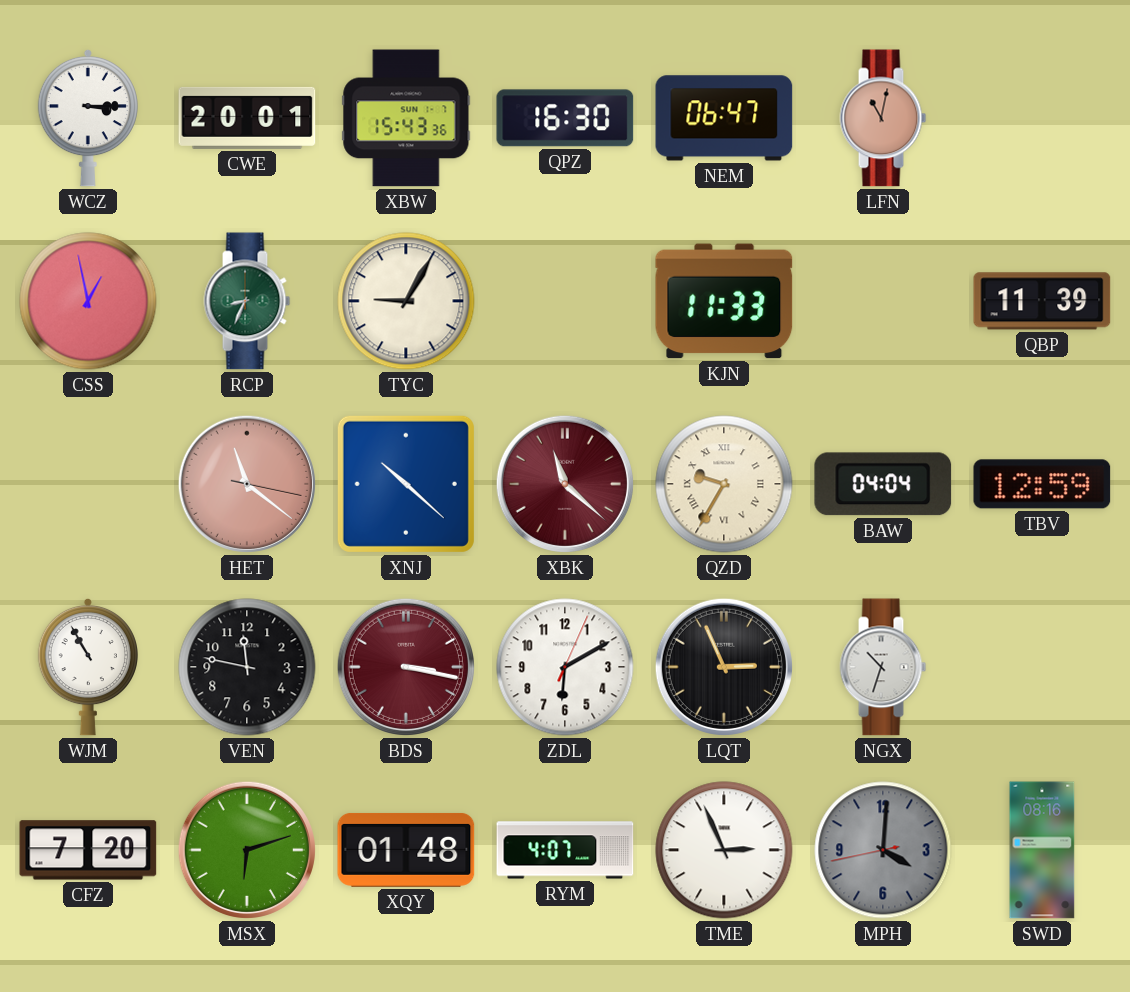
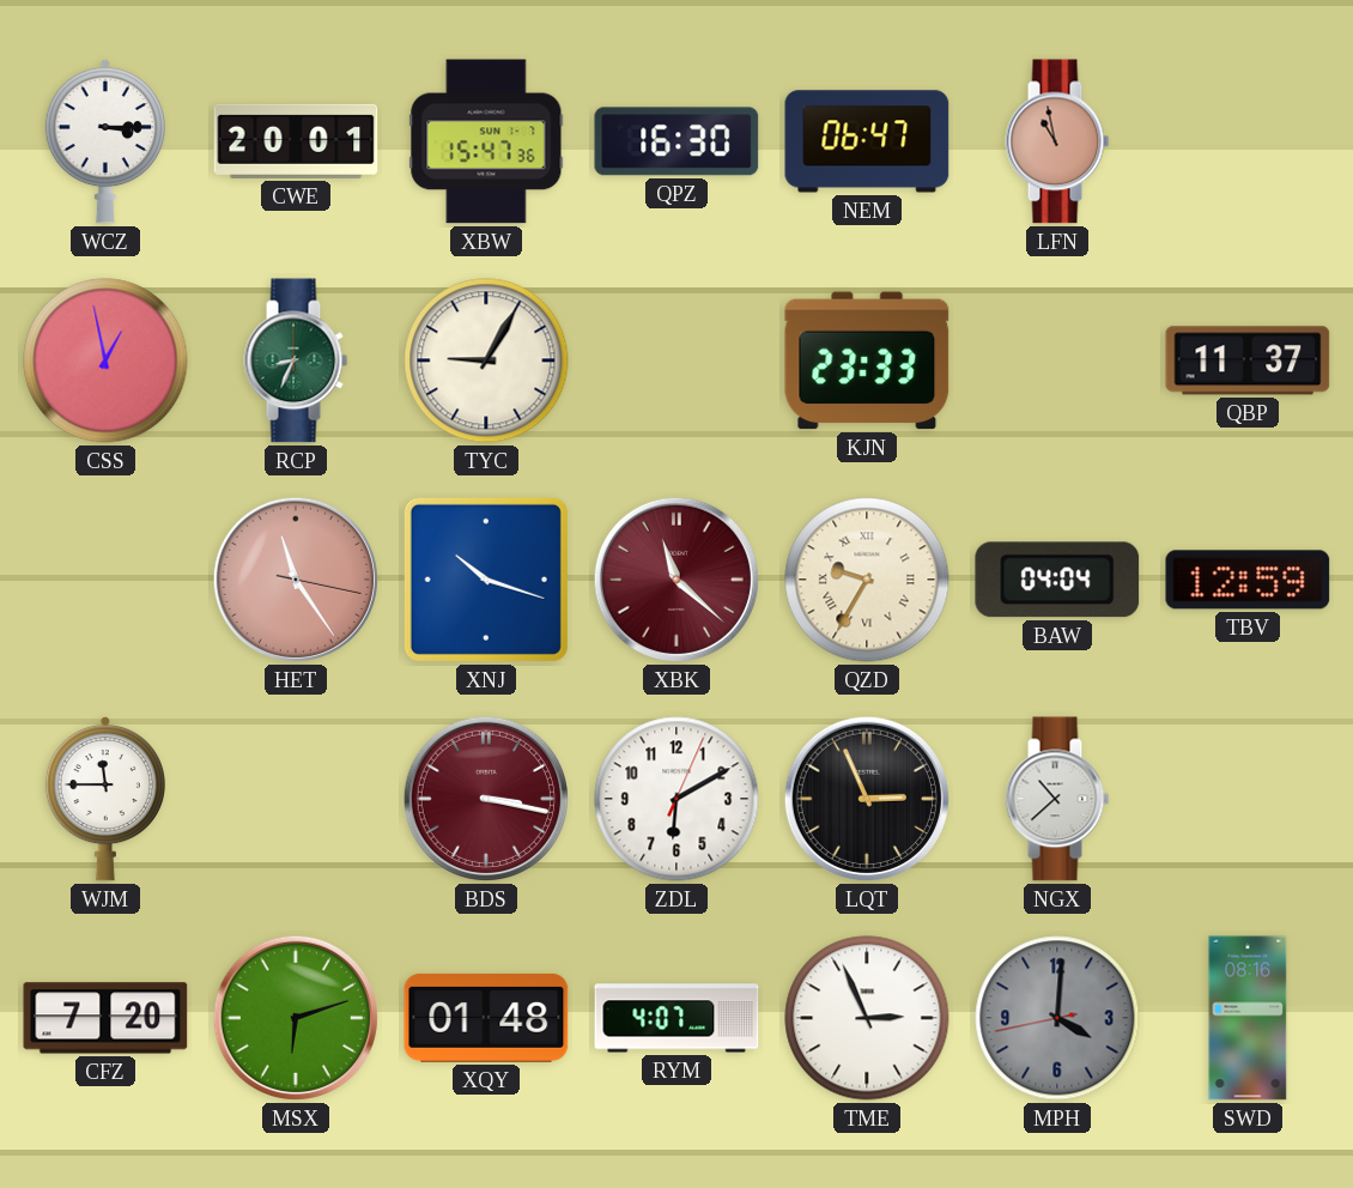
XBW: 15:43 -> 15:47
LFN: 11:02 -> 10:58
KJN: 11:33 -> 23:33
QBP: 11:39 -> 11:37
HET: 11:21 -> 11:24
XNJ: 10:22 -> 10:18
WJM: 10:55 -> 11:45
VEN: 11:47 -> none
NGX: 10:33 -> 10:38
